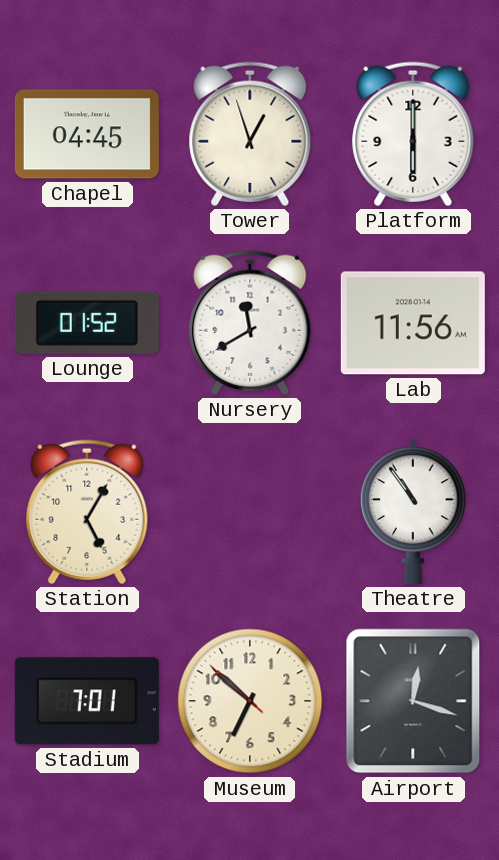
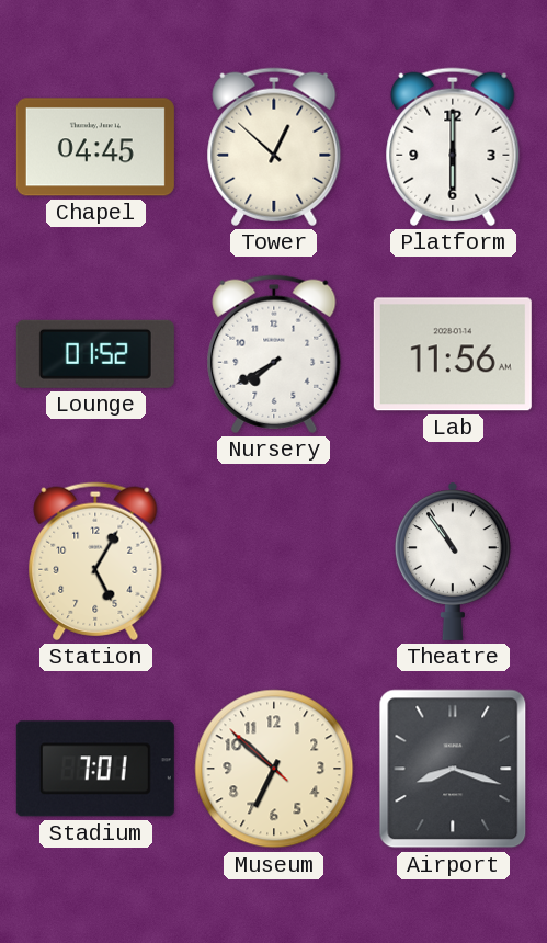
Tower: 12:57 -> 12:52
Nursery: 11:40 -> 7:40
Airport: 12:18 -> 8:18
